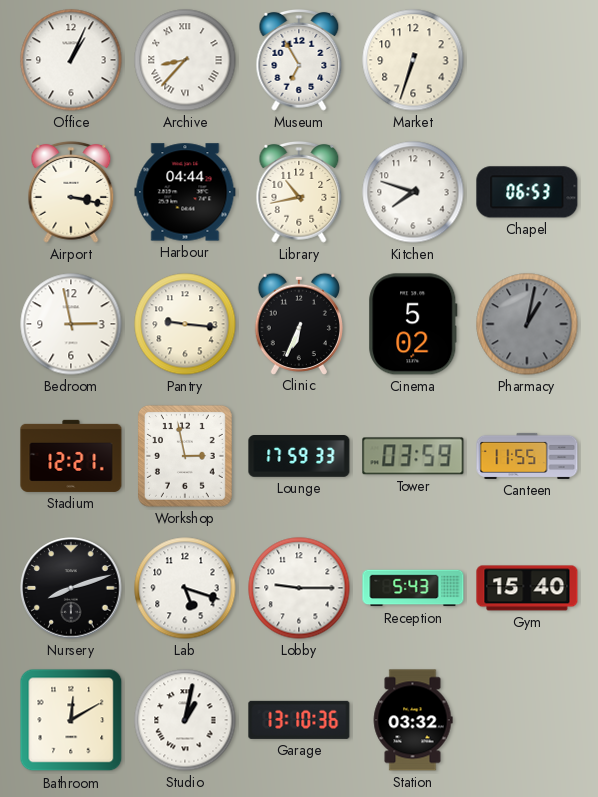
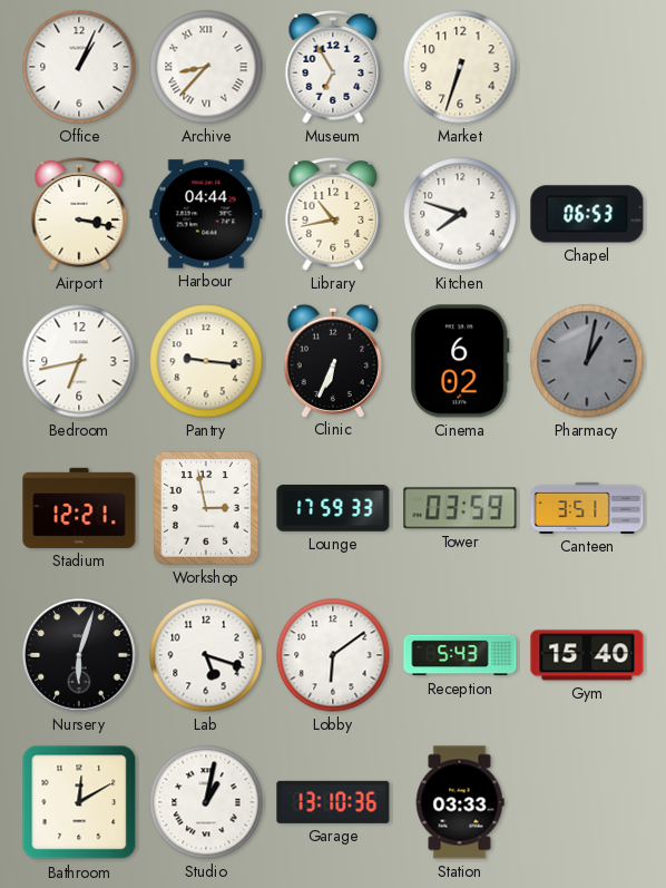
Bedroom: 2:58 -> 6:43
Cinema: 5:02 -> 6:02
Canteen: 11:55 -> 3:51
Nursery: 8:12 -> 6:03
Lobby: 9:15 -> 6:09
Station: 03:32 -> 03:33
